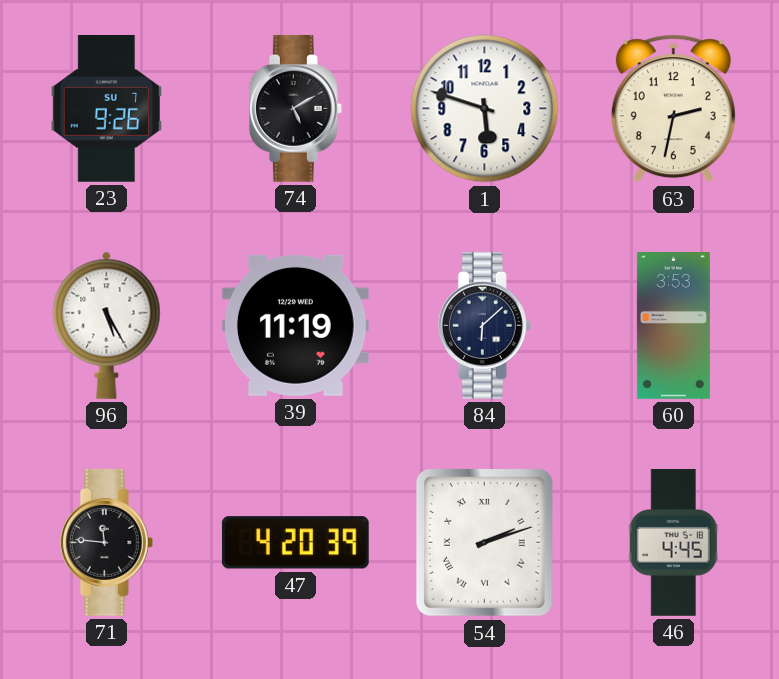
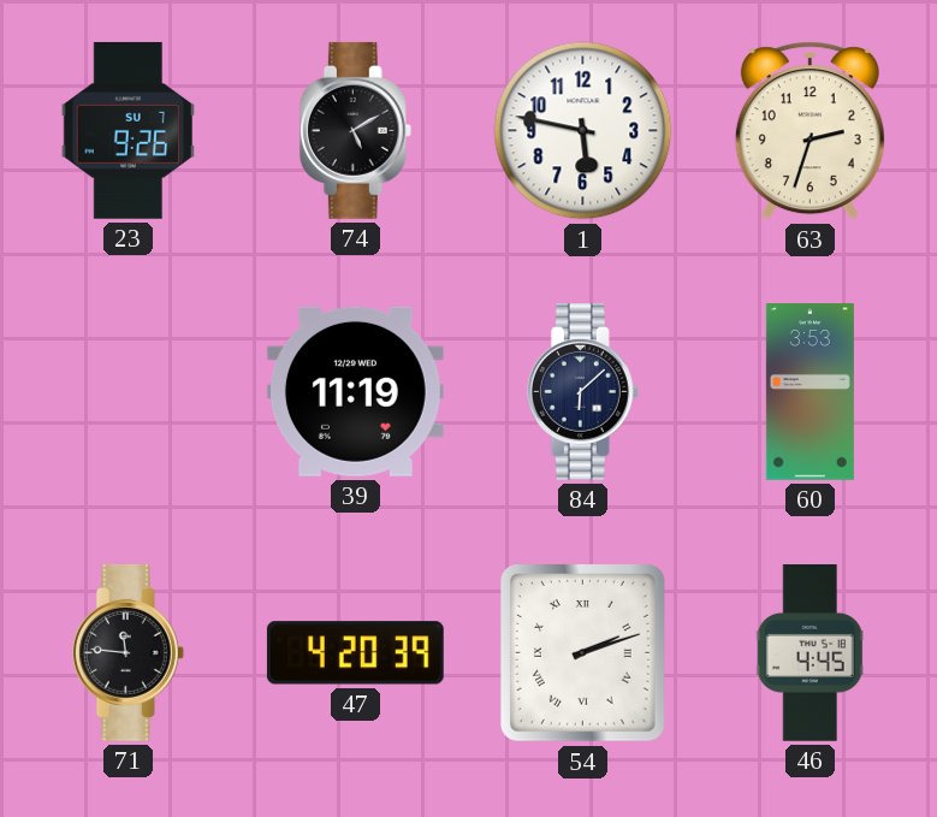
1: 5:48 -> 5:47
63: 2:32 -> 2:33
96: 5:25 -> none
